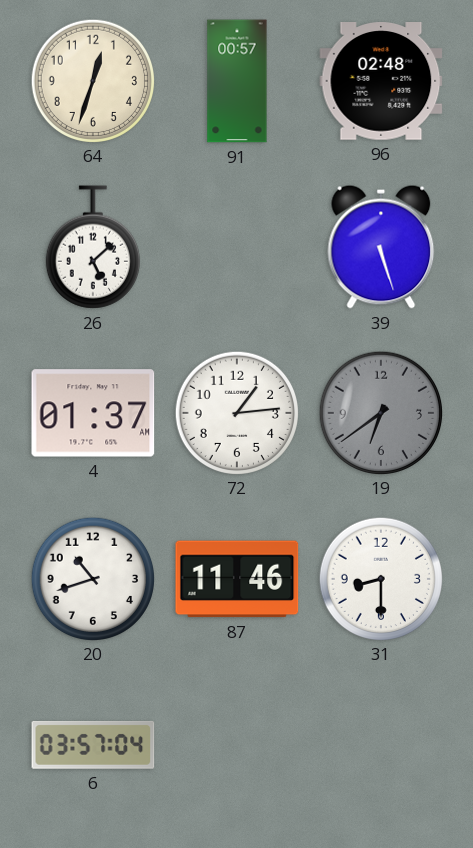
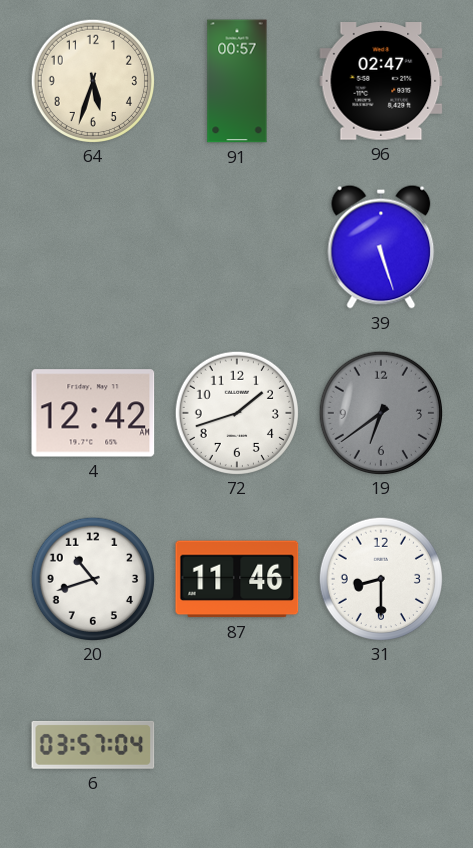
64: 12:33 -> 5:33
96: 02:48 -> 02:47
26: 5:08 -> none
4: 01:37 -> 12:42
72: 1:14 -> 1:42
